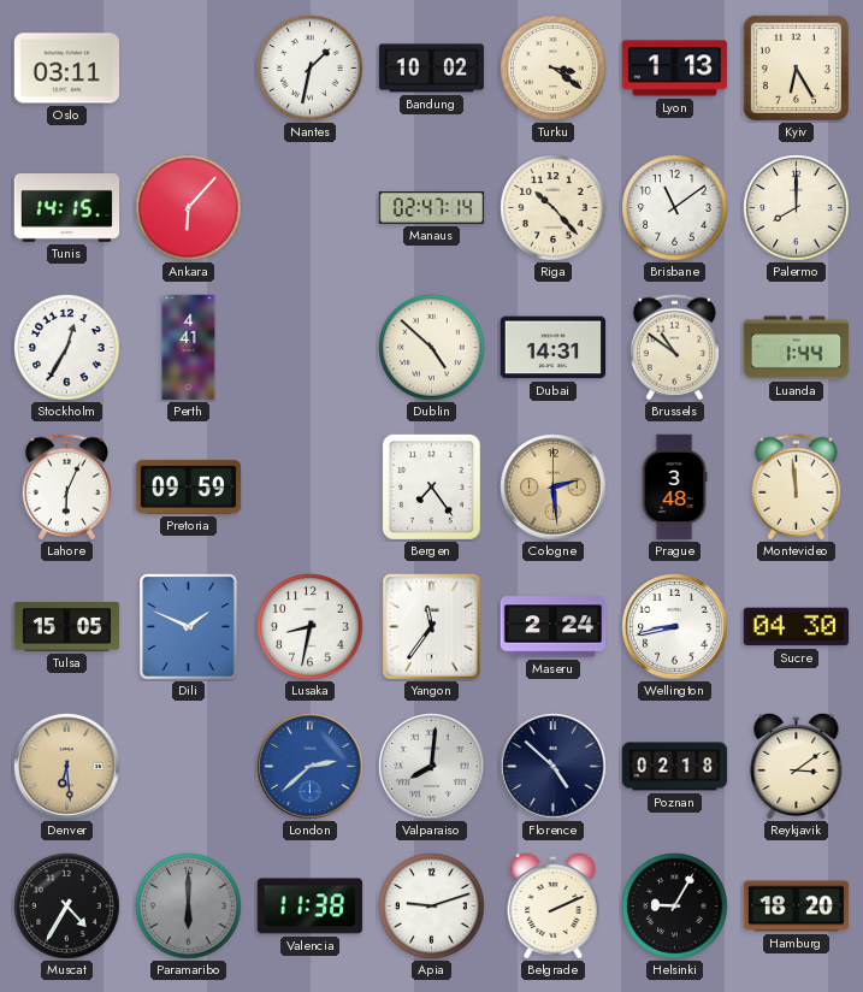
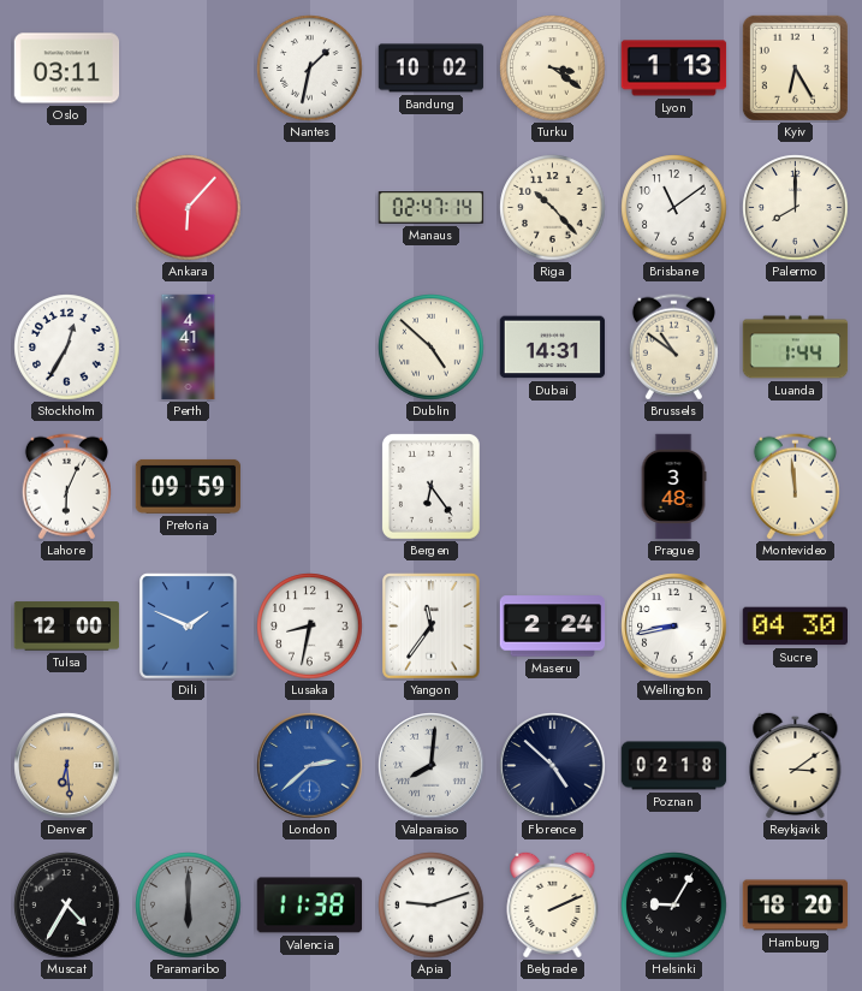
Tunis: 14:15 -> none
Bergen: 7:24 -> 6:24
Cologne: 2:29 -> none
Tulsa: 15:05 -> 12:00
